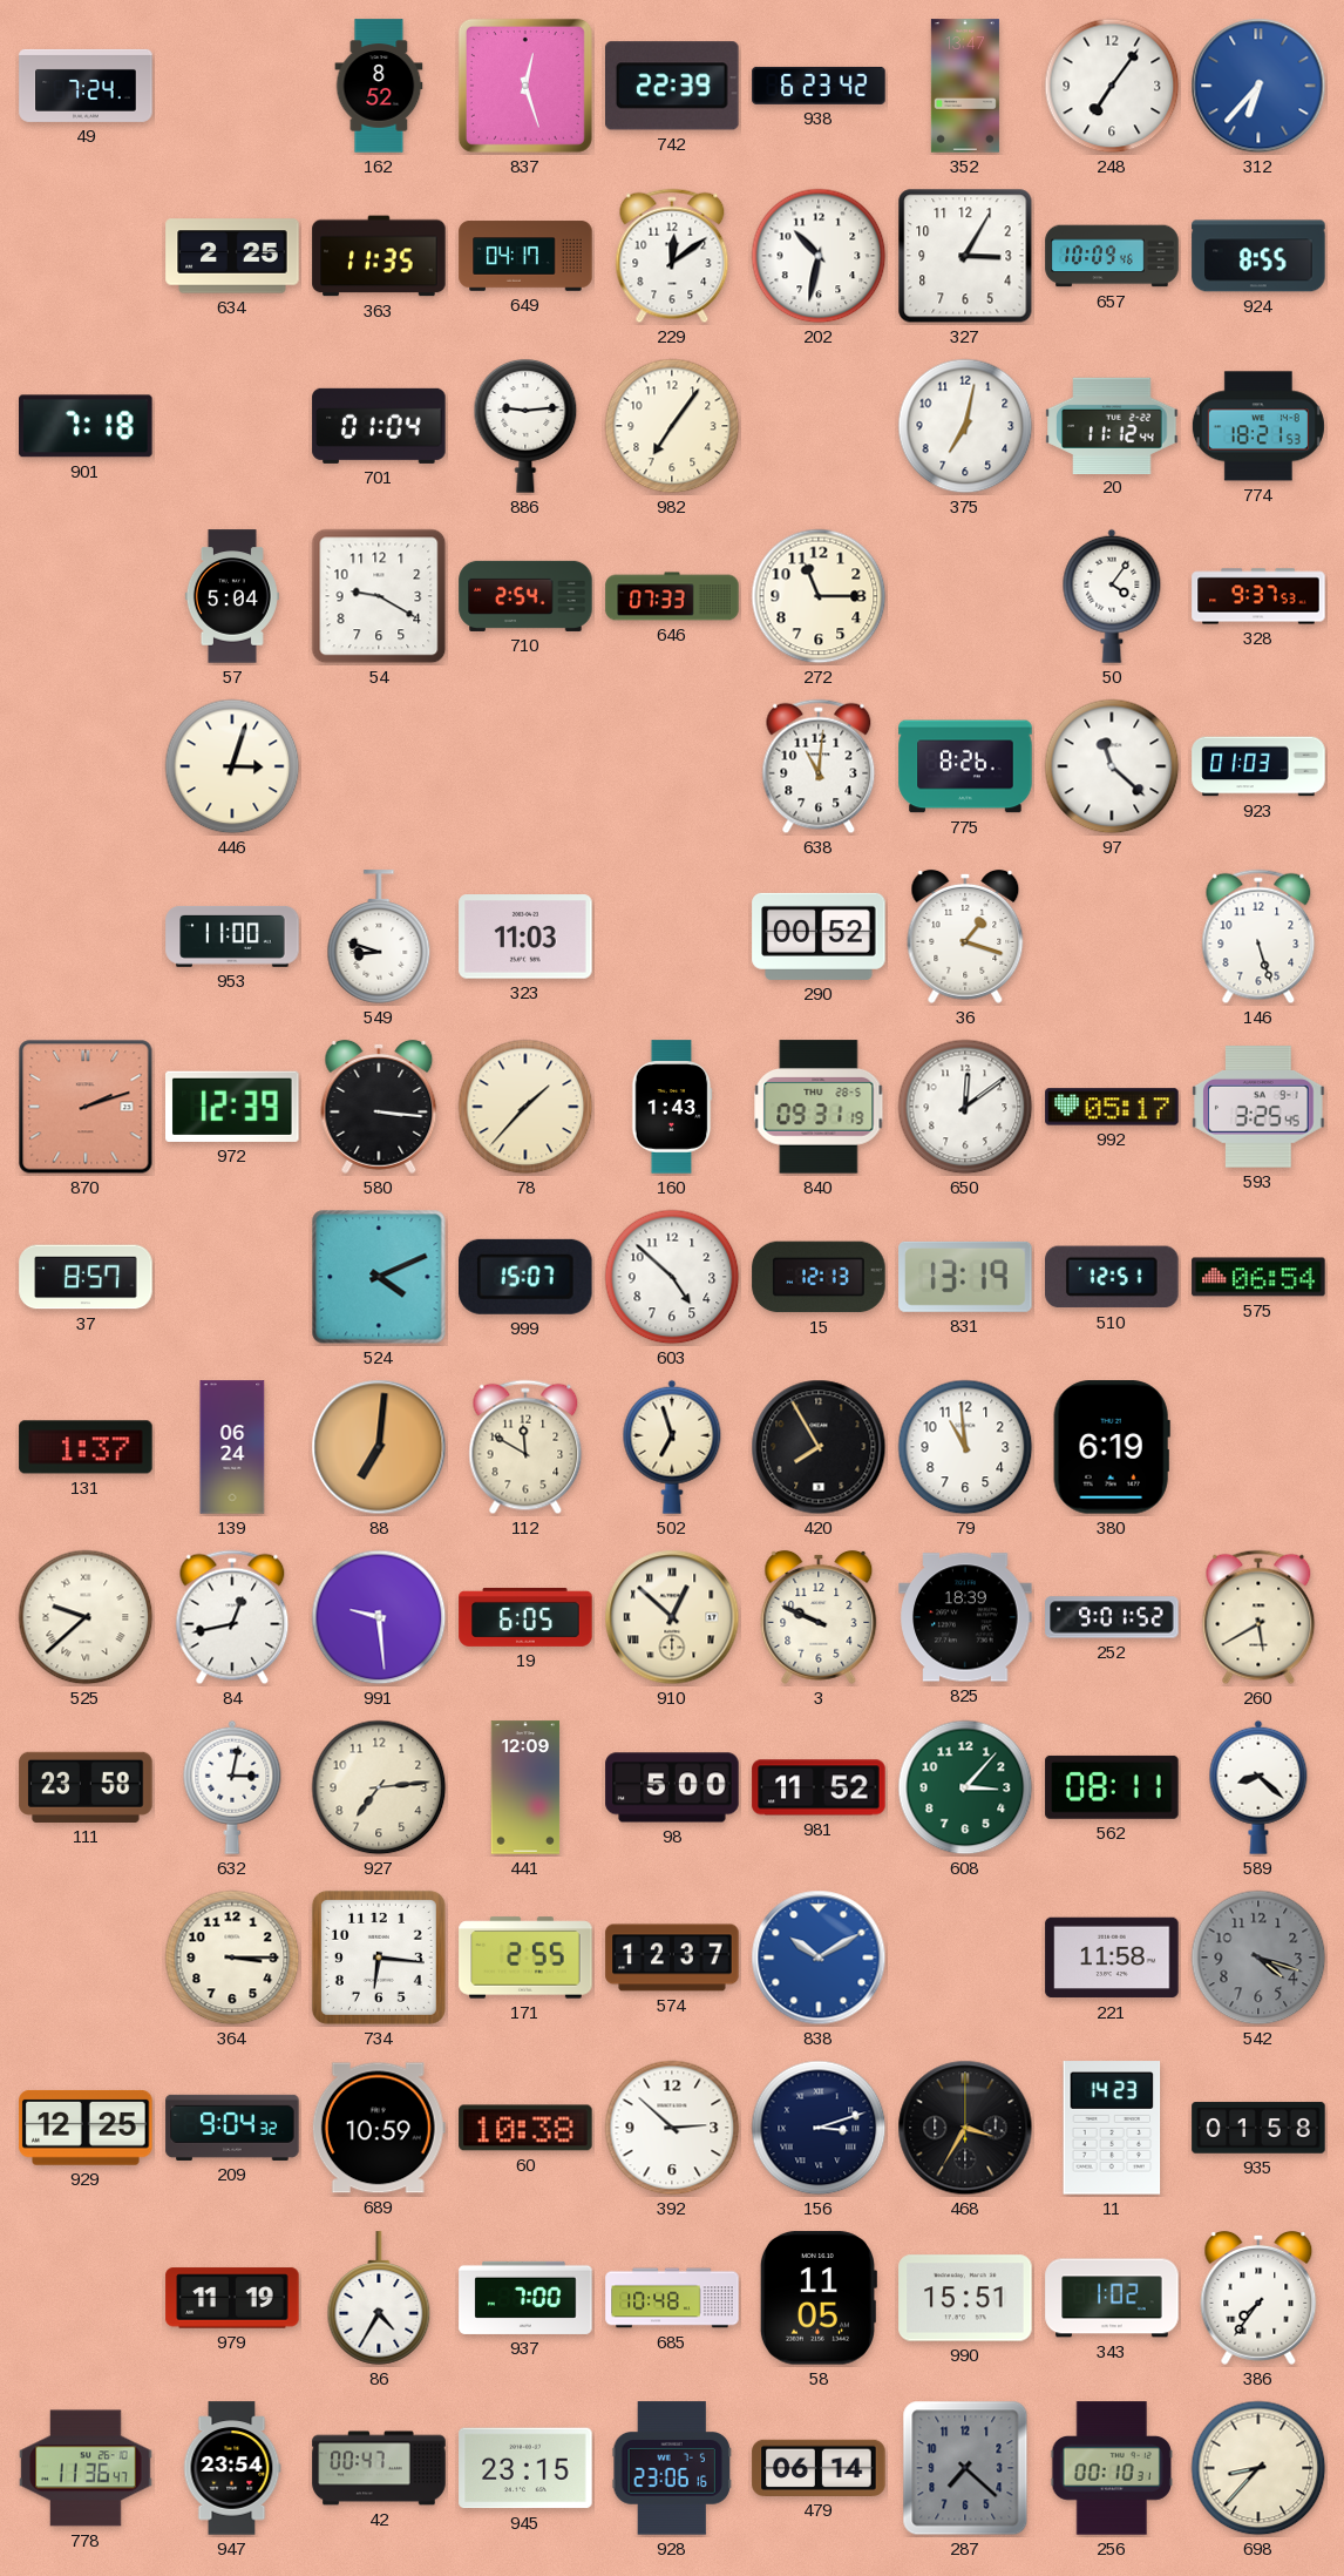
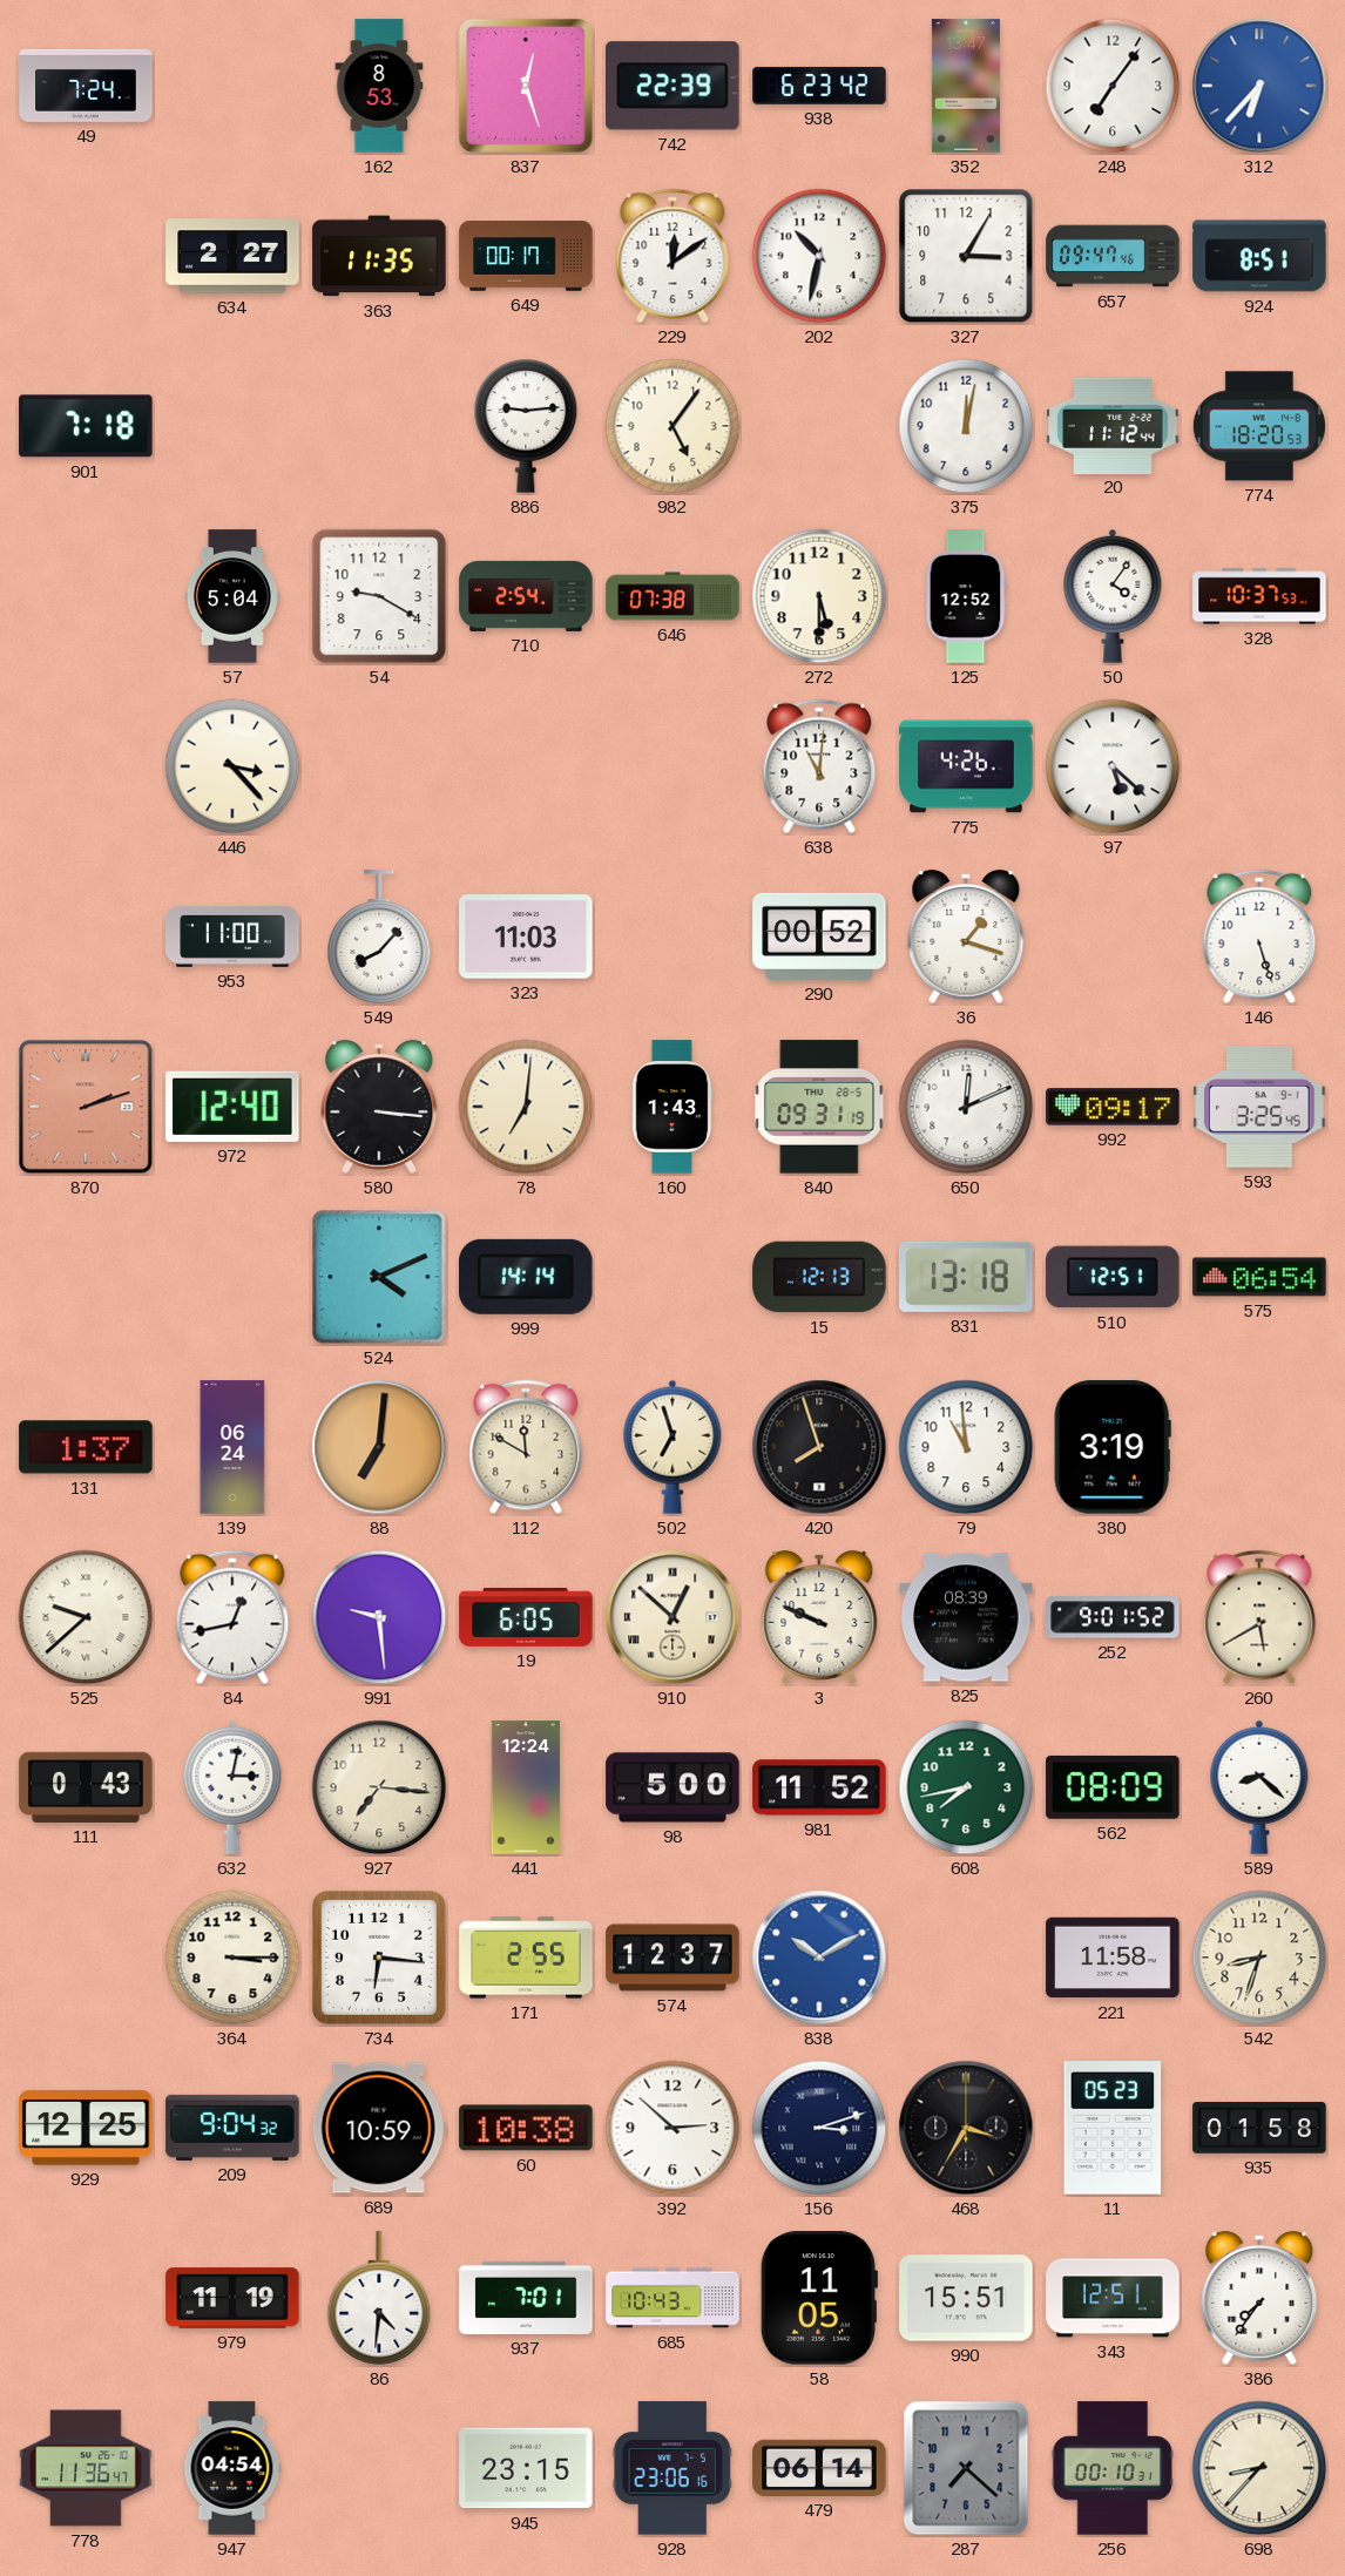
162: 8:52 -> 8:53
634: 2:25 -> 2:27
649: 04:17 -> 00:17
657: 10:09 -> 09:47
924: 8:55 -> 8:51
701: 01:04 -> none
982: 7:06 -> 5:06
375: 7:02 -> 12:02
774: 18:21 -> 18:20
646: 07:33 -> 07:38
272: 11:15 -> 5:30
125: none -> 12:52
328: 9:37 -> 10:37
446: 3:03 -> 3:23
775: 8:26 -> 4:26
97: 11:22 -> 5:22
923: 01:03 -> none
549: 8:48 -> 8:07
972: 12:39 -> 12:40
78: 1:37 -> 7:01
650: 12:09 -> 12:11
992: 05:17 -> 09:17
37: 8:57 -> none
999: 15:07 -> 14:14
603: 4:52 -> none
831: 13:19 -> 13:18
420: 7:55 -> 7:57
380: 6:19 -> 3:19
825: 18:39 -> 08:39
111: 23:58 -> 0:43
927: 7:14 -> 7:16
441: 12:09 -> 12:24
608: 3:07 -> 7:43
562: 08:11 -> 08:09
542: 4:18 -> 8:33
542 dial: grey -> cream
11: 14:23 -> 05:23
86: 4:35 -> 4:31
937: 7:00 -> 7:01
685: 10:48 -> 10:43
343: 1:02 -> 12:51
947: 23:54 -> 04:54
42: 00:47 -> none
